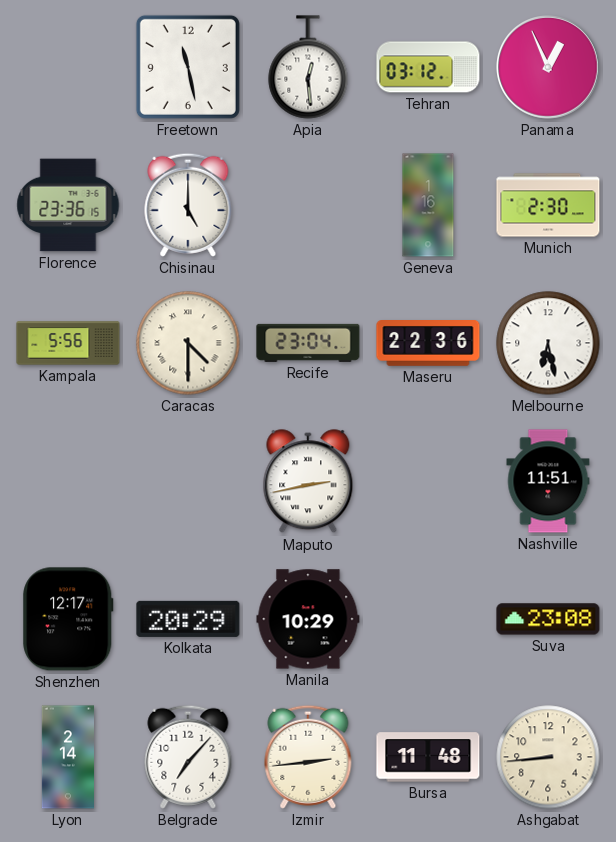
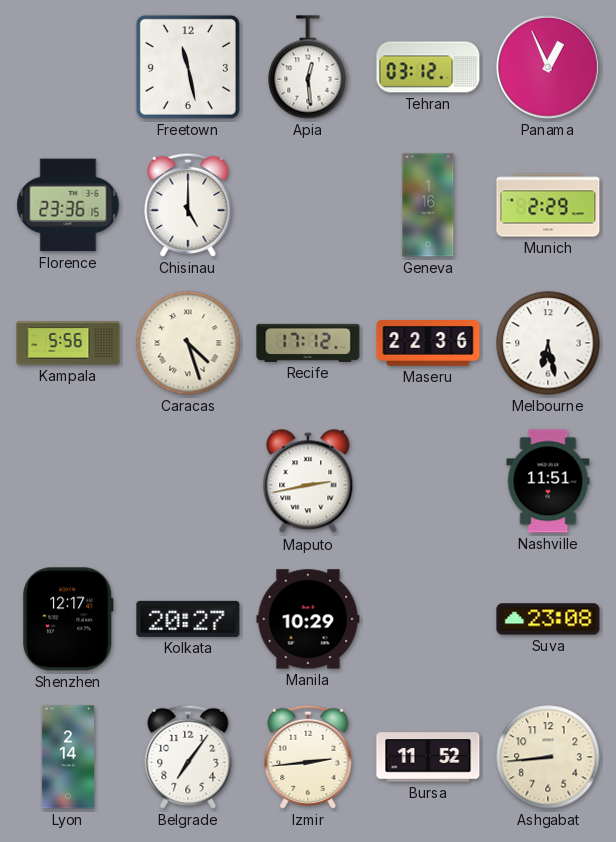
Munich: 2:30 -> 2:29
Caracas: 4:30 -> 4:27
Recife: 23:04 -> 17:12
Kolkata: 20:29 -> 20:27
Belgrade: 7:07 -> 7:06
Bursa: 11:48 -> 11:52
